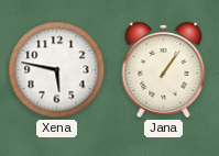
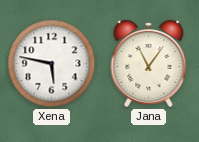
Jana: 1:06 -> 11:06
